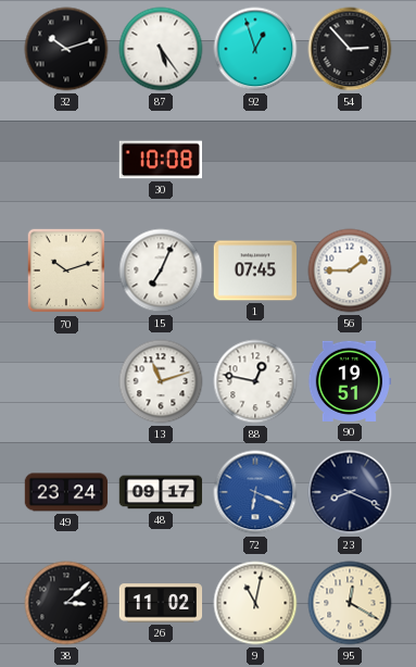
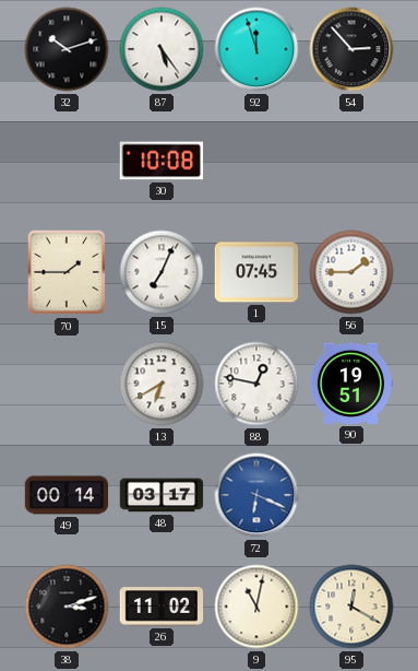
92: 12:57 -> 11:57
70: 10:12 -> 1:45
13: 11:12 -> 6:40
49: 23:24 -> 00:14
48: 09:17 -> 03:17
23: 8:19 -> none
38: 3:08 -> 3:12
